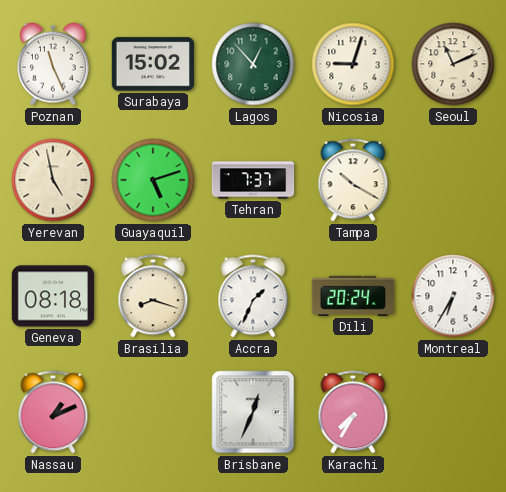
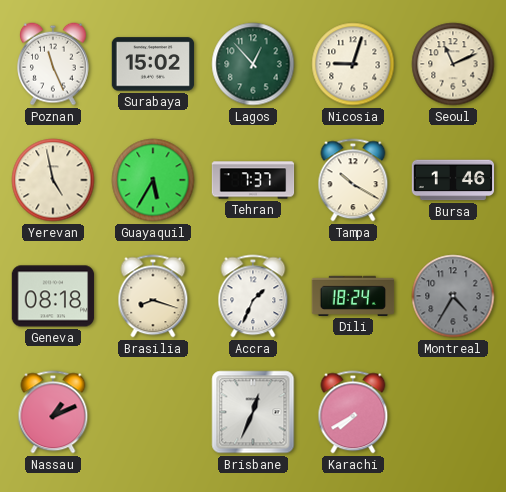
Guayaquil: 5:12 -> 5:35
Bursa: none -> 1:46
Dili: 20:24 -> 18:24
Montreal: 6:35 -> 4:35
Montreal dial: white -> grey
Karachi: 7:35 -> 7:40
